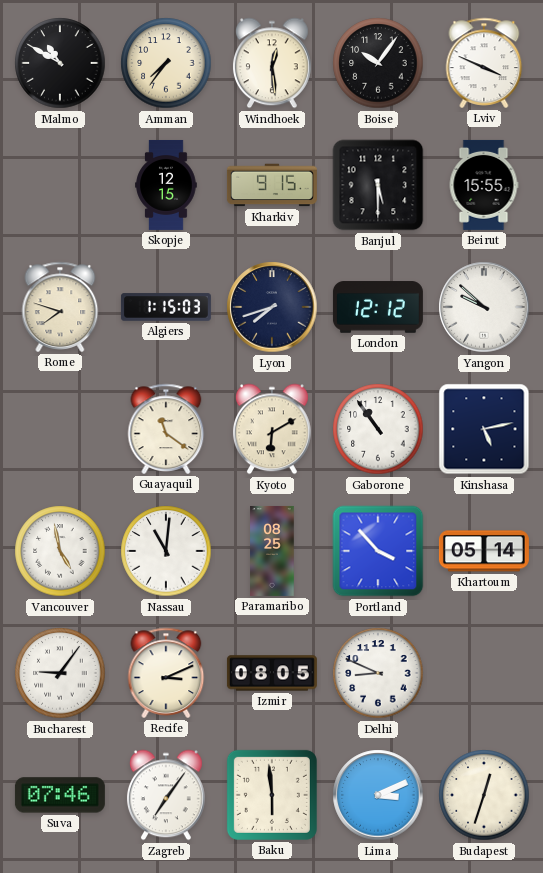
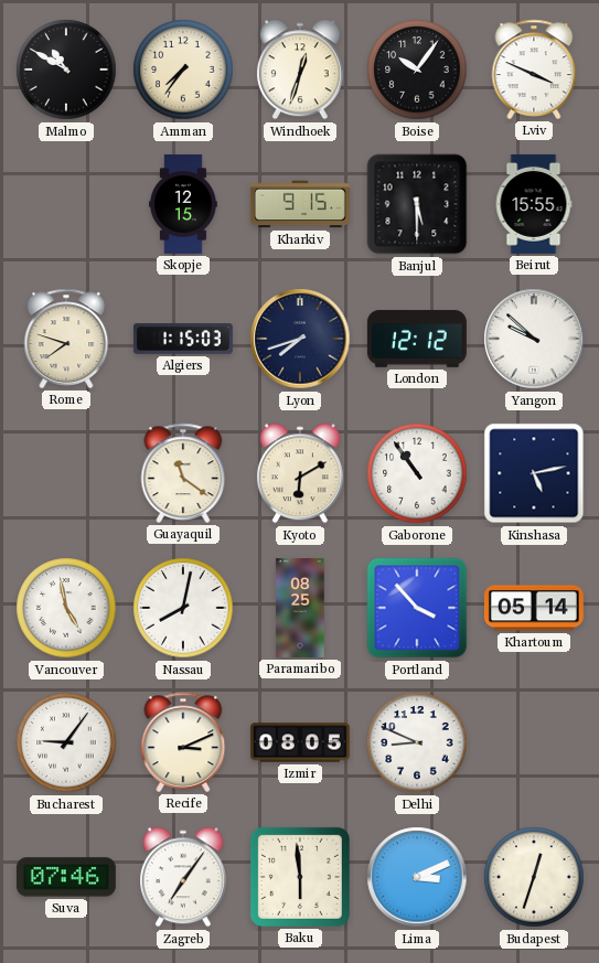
Windhoek: 12:29 -> 12:33
Nassau: 11:01 -> 8:02
